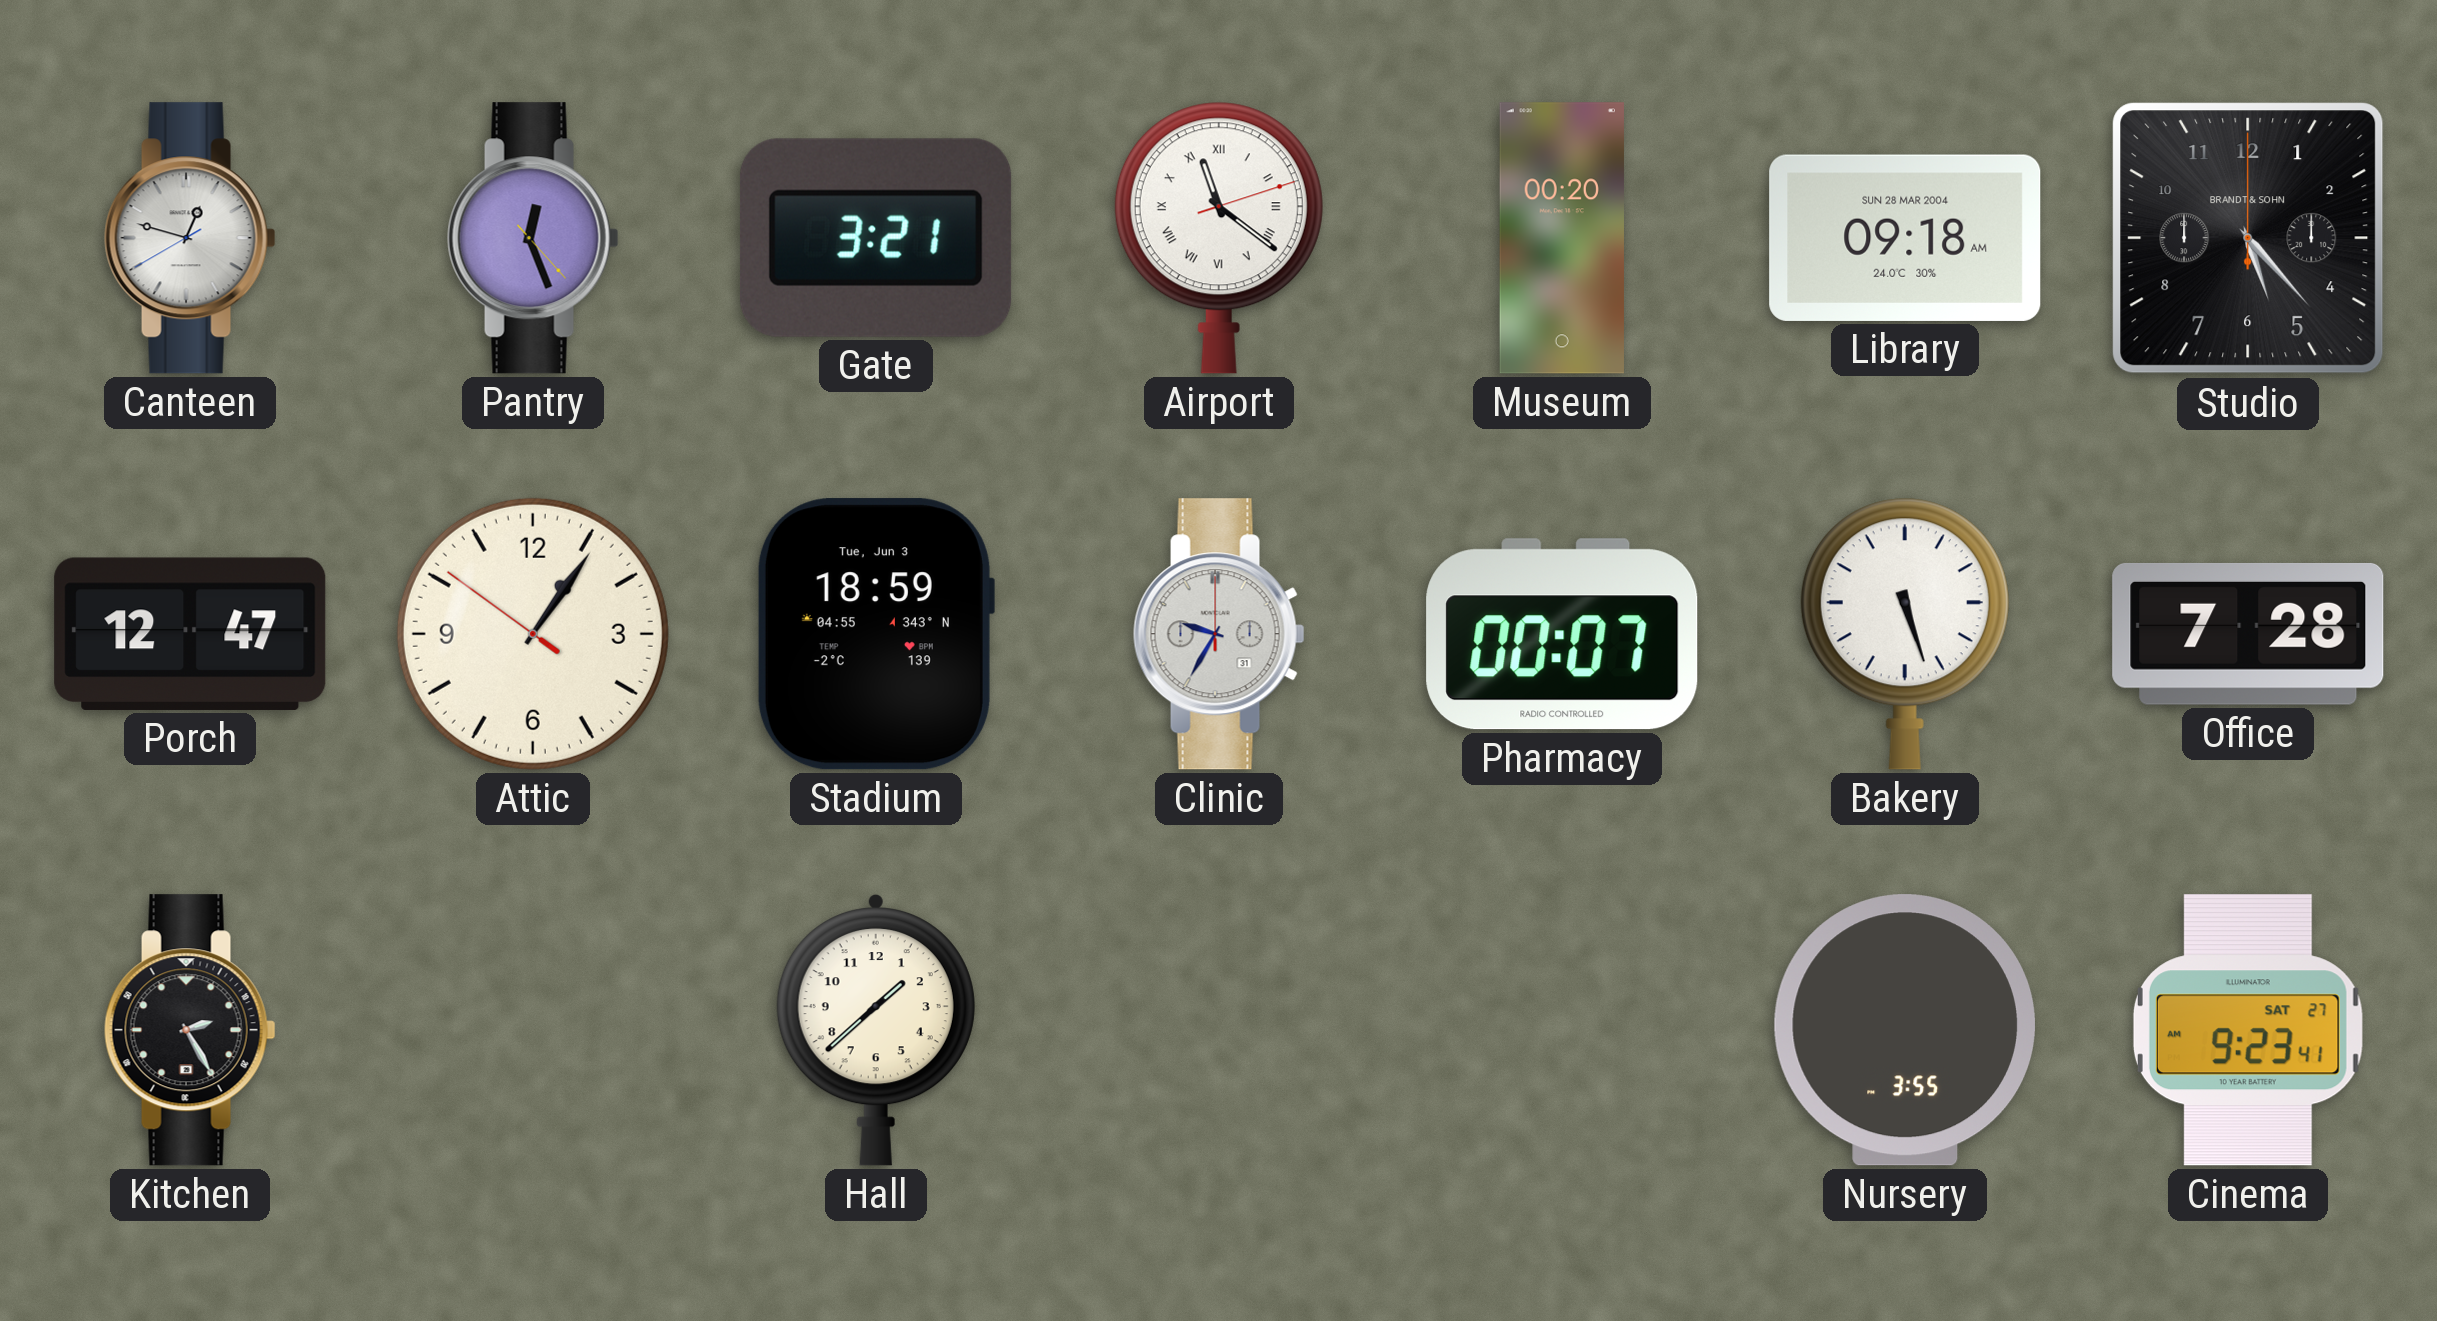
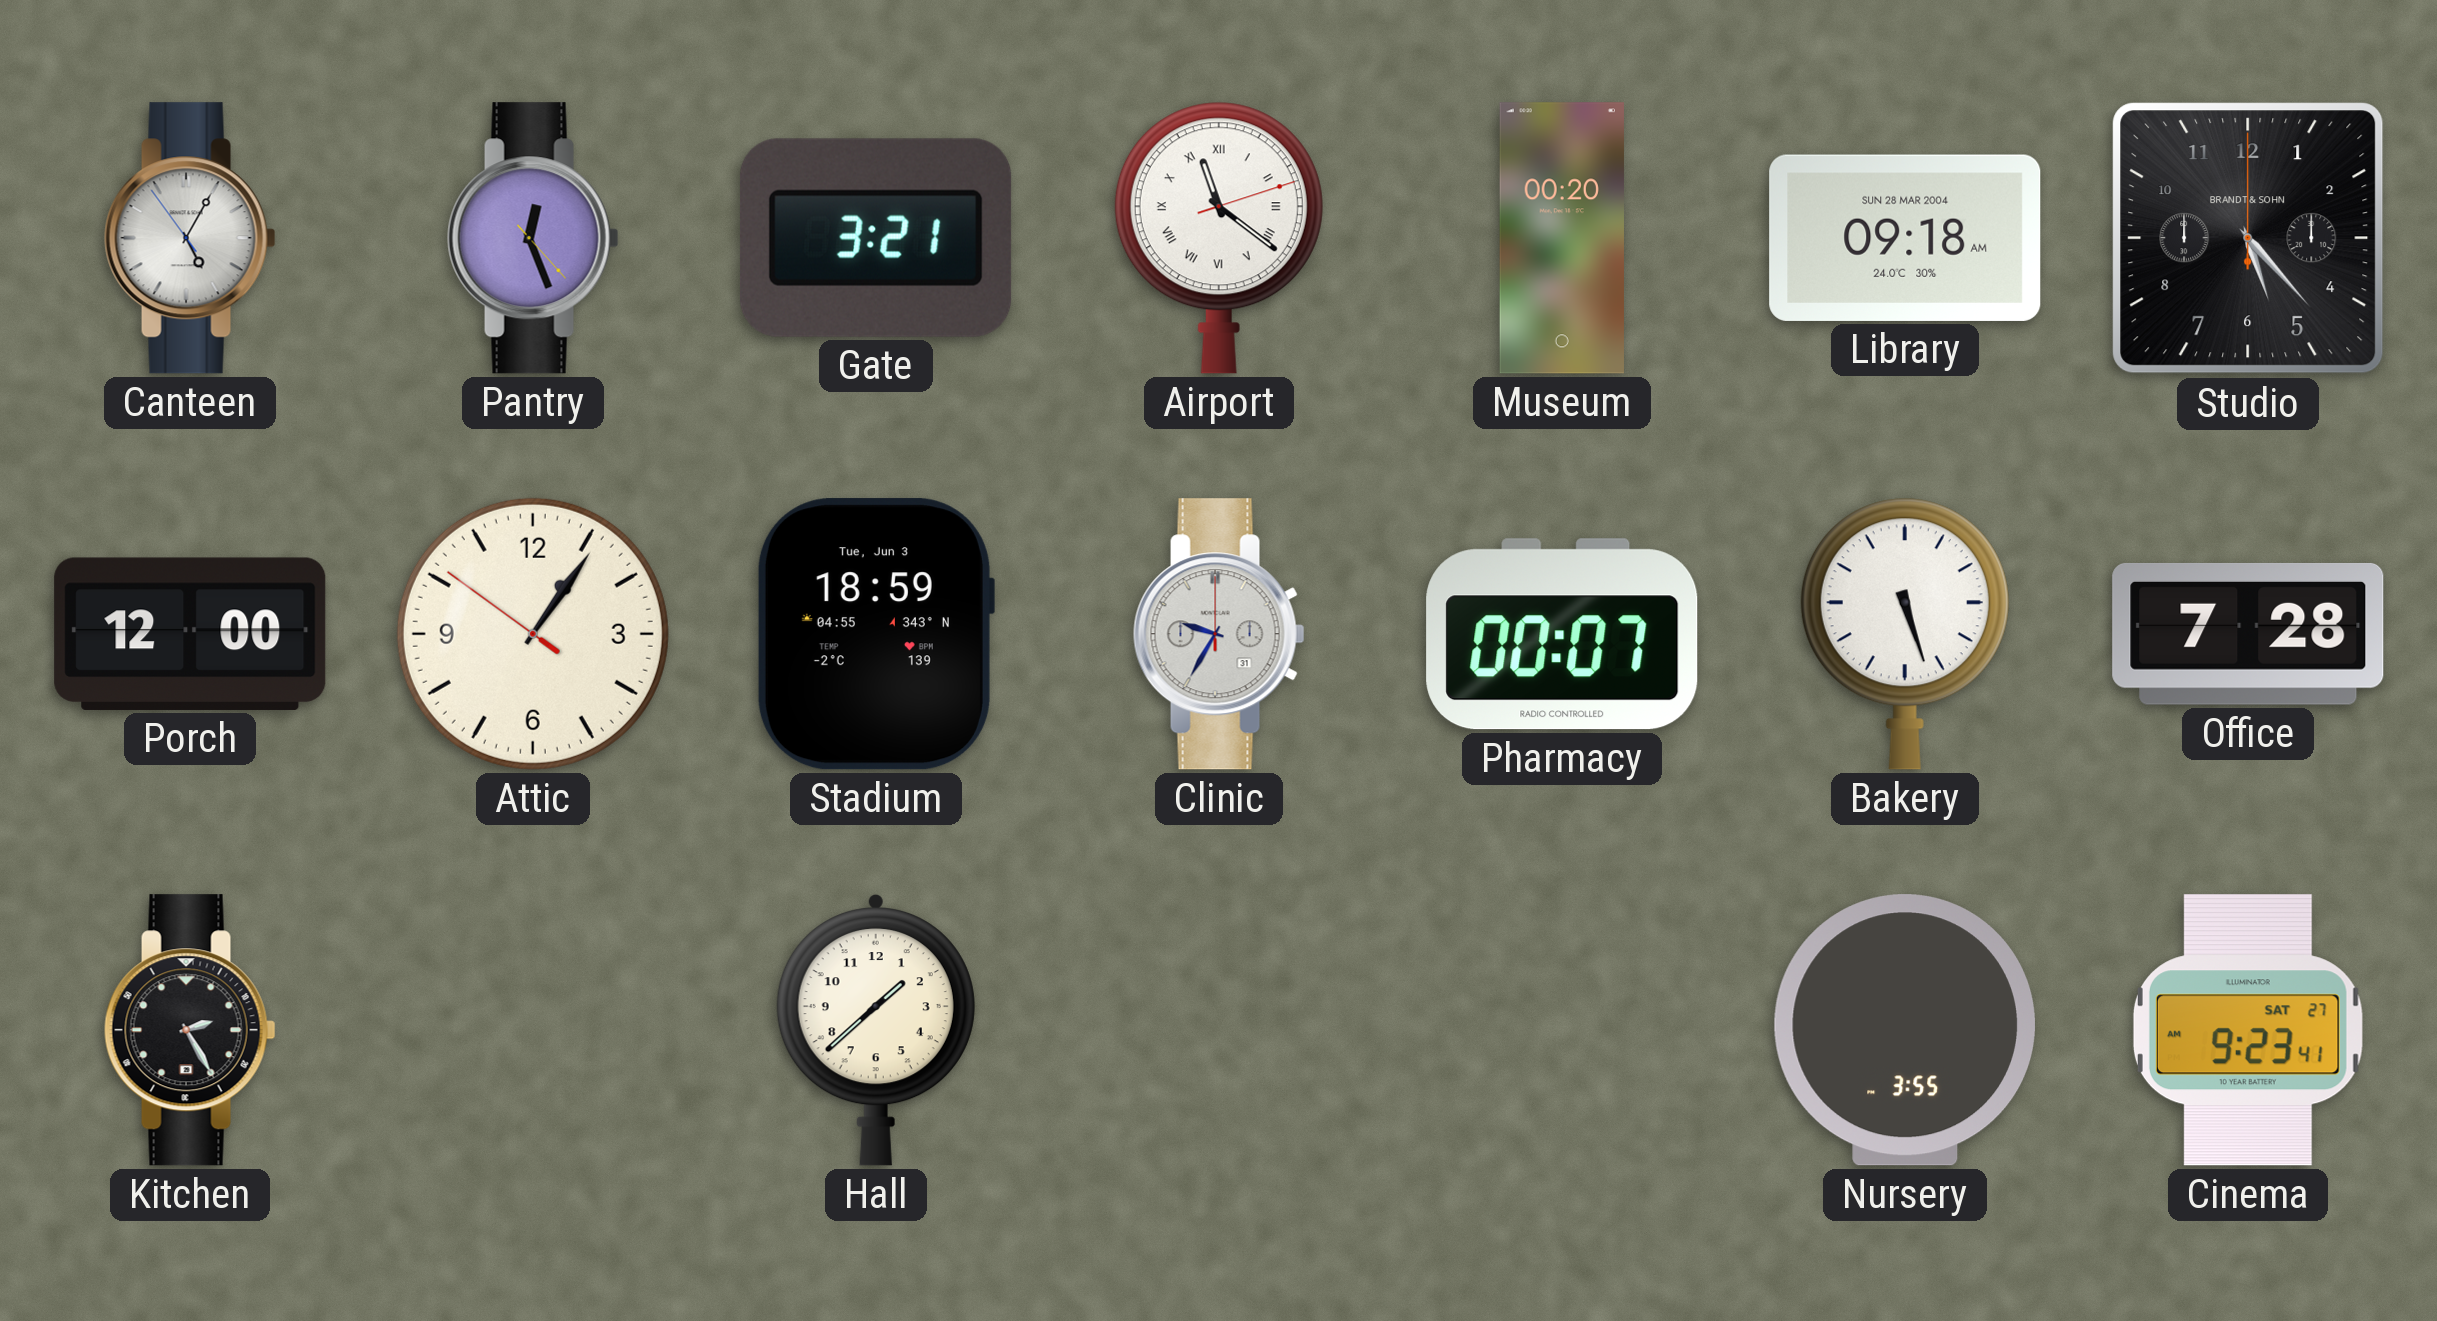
Canteen: 12:47 -> 5:04
Porch: 12:47 -> 12:00
